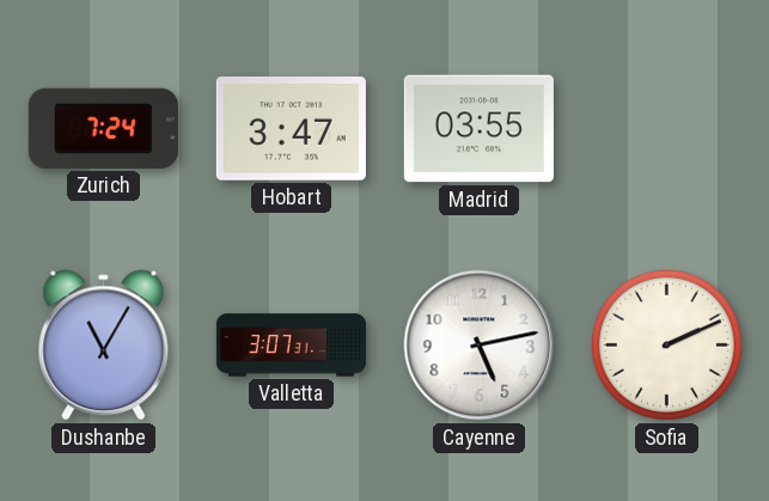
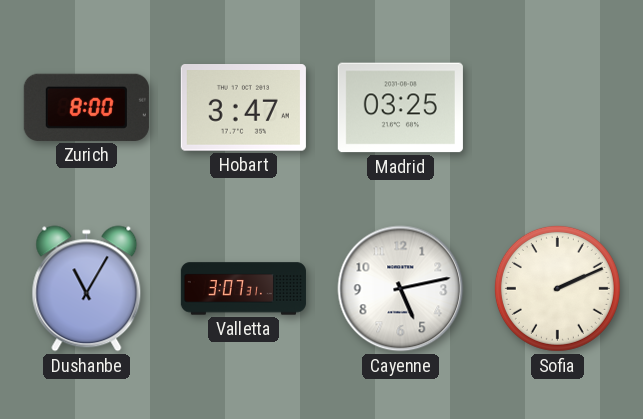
Zurich: 7:24 -> 8:00
Madrid: 03:55 -> 03:25
